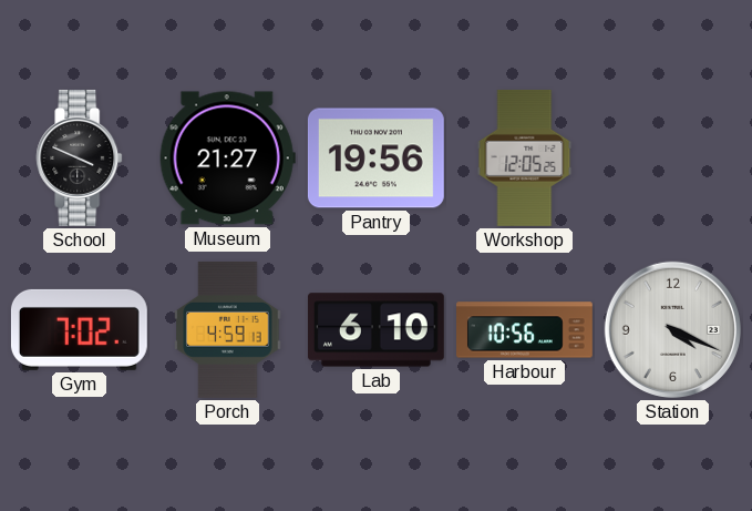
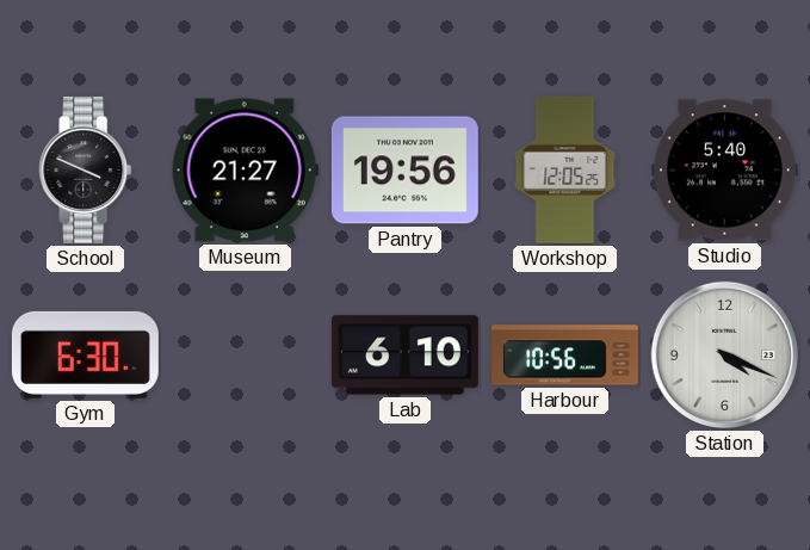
Studio: none -> 5:40
Gym: 7:02 -> 6:30
Porch: 4:59 -> none
